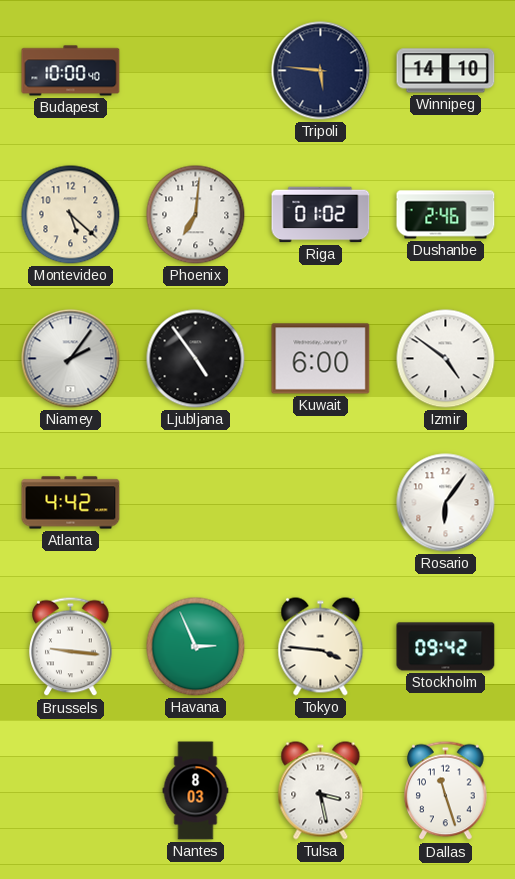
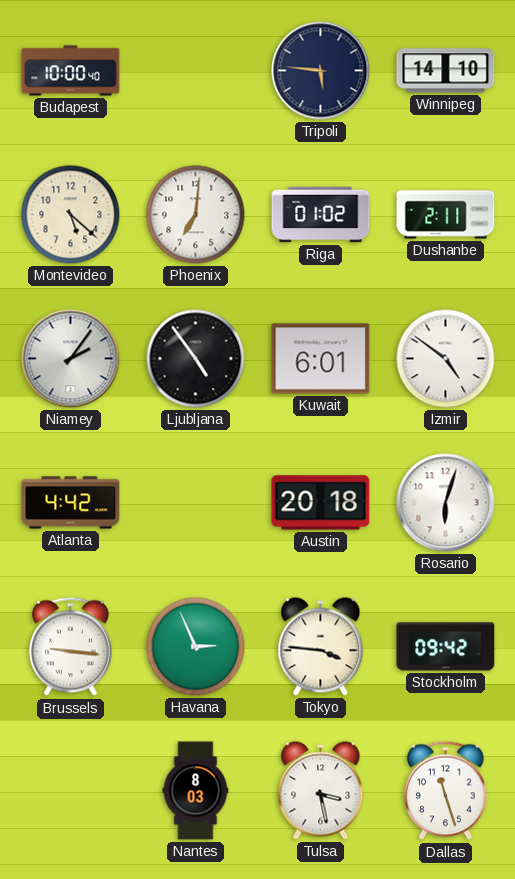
Dushanbe: 2:46 -> 2:11
Kuwait: 6:00 -> 6:01
Austin: none -> 20:18
Rosario: 6:06 -> 6:03
